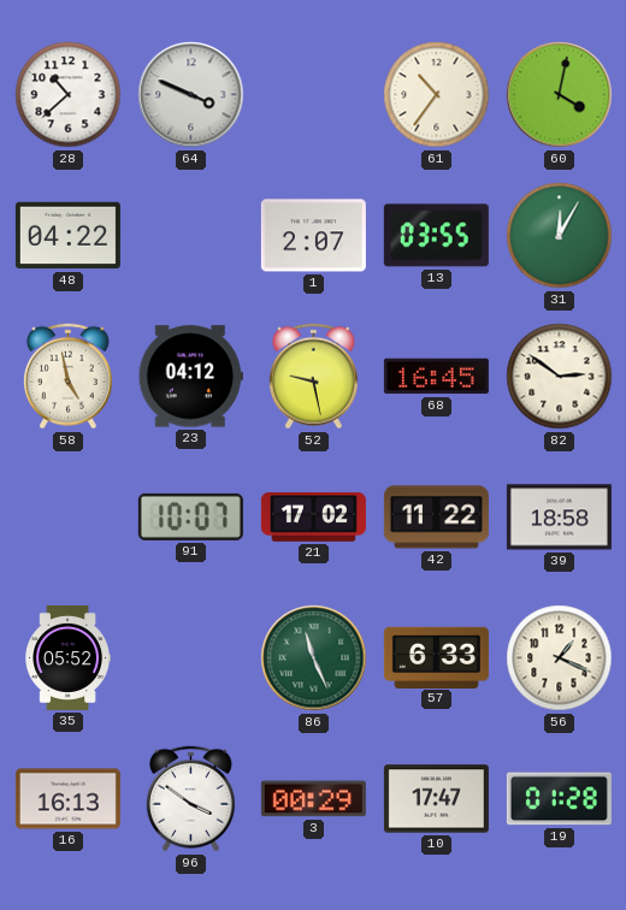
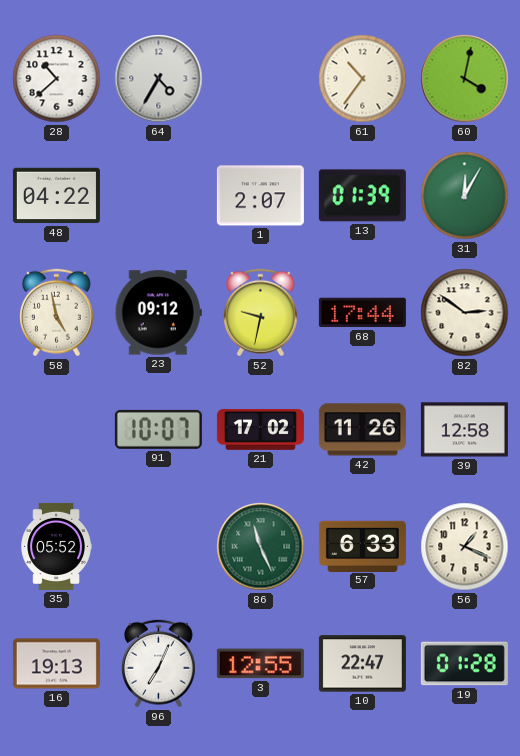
64: 3:49 -> 4:35
13: 03:55 -> 01:39
23: 04:12 -> 09:12
52: 9:28 -> 9:32
68: 16:45 -> 17:44
42: 11:22 -> 11:26
39: 18:58 -> 12:58
16: 16:13 -> 19:13
96: 3:51 -> 7:04
3: 00:29 -> 12:55
10: 17:47 -> 22:47
